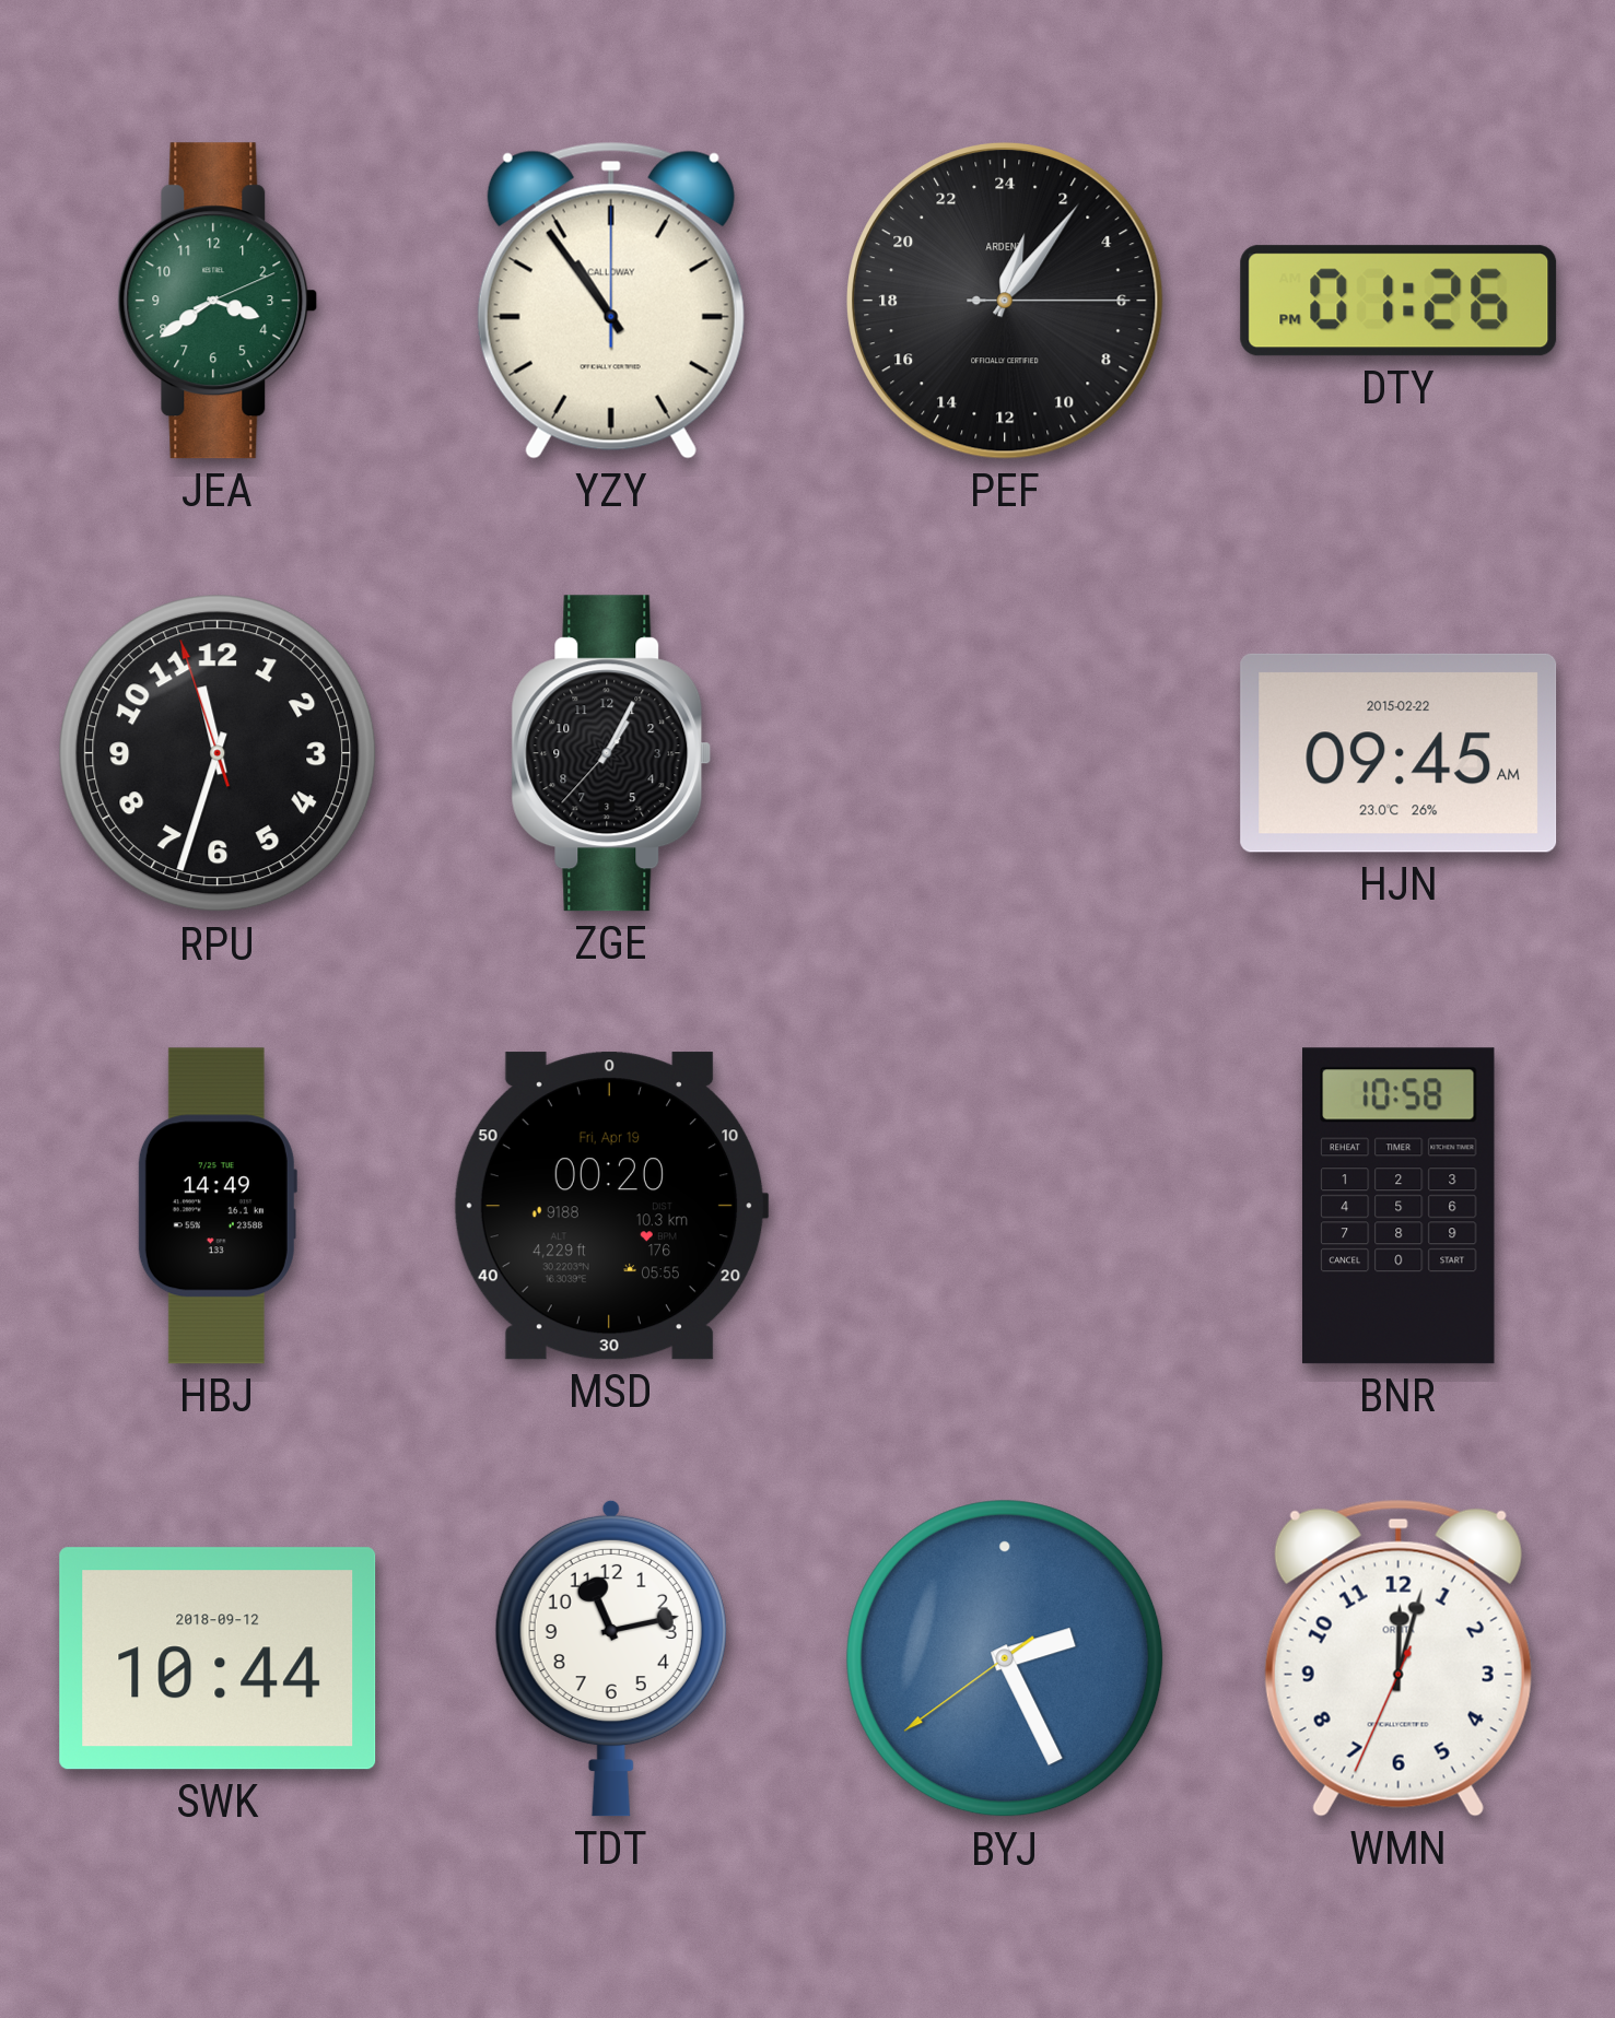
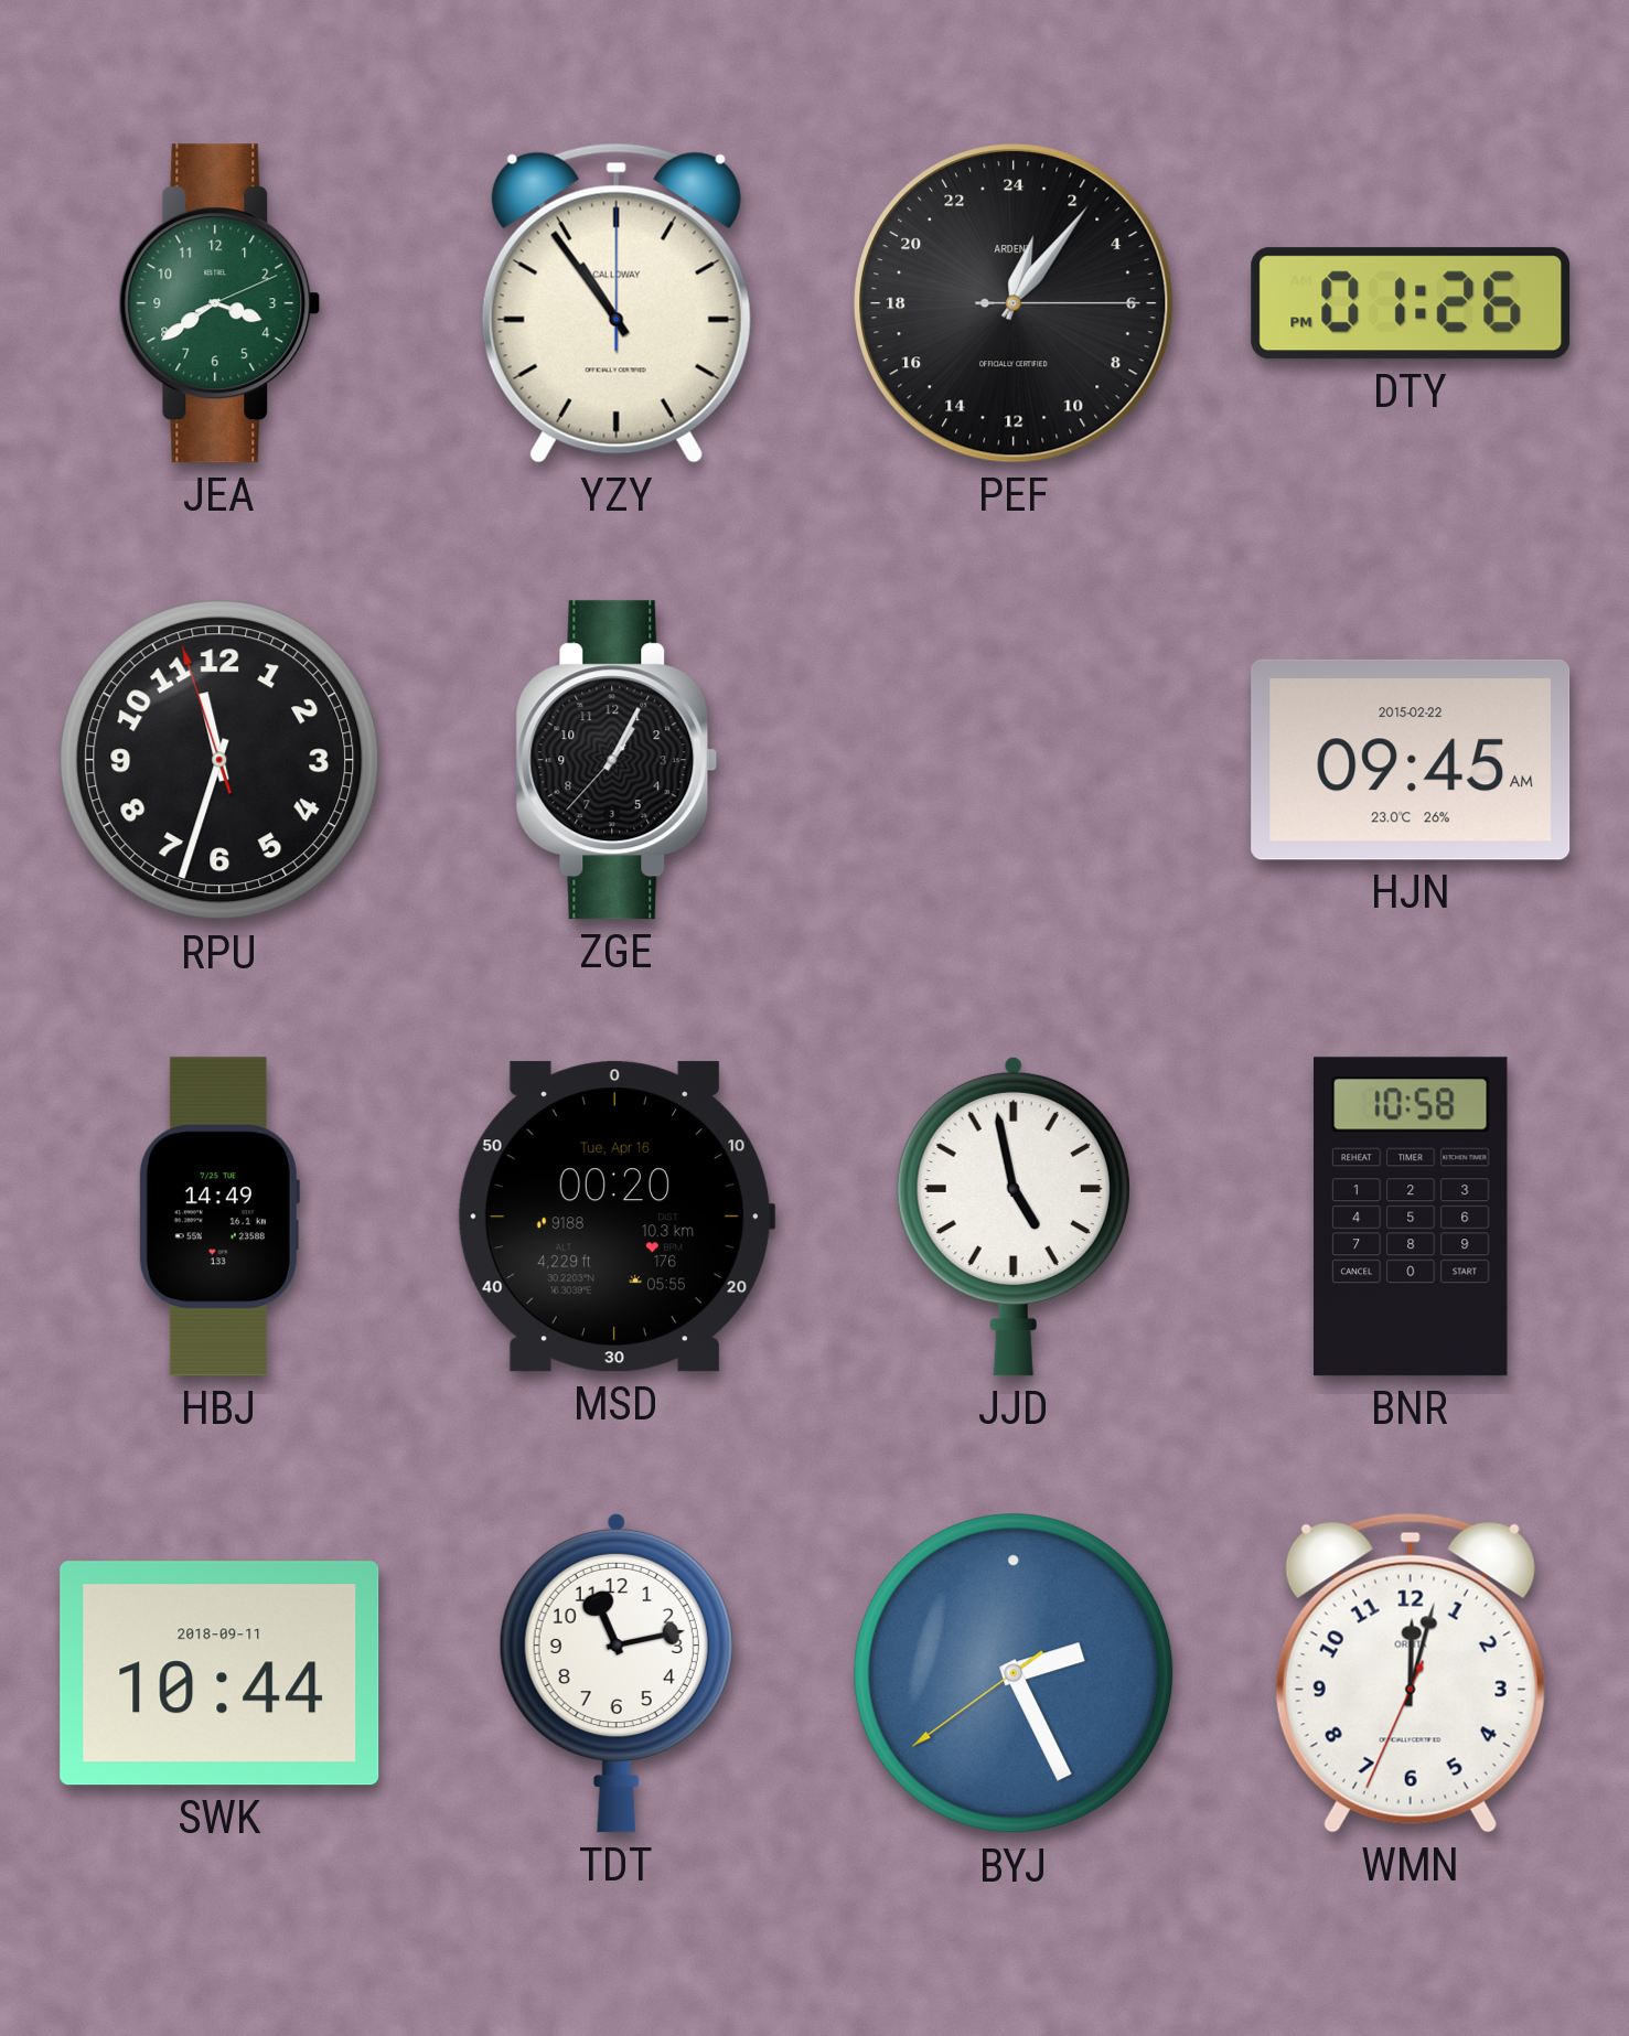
MSD date: Fri, Apr 19 -> Tue, Apr 16
JJD: none -> 4:58
SWK date: 2018-09-12 -> 2018-09-11
